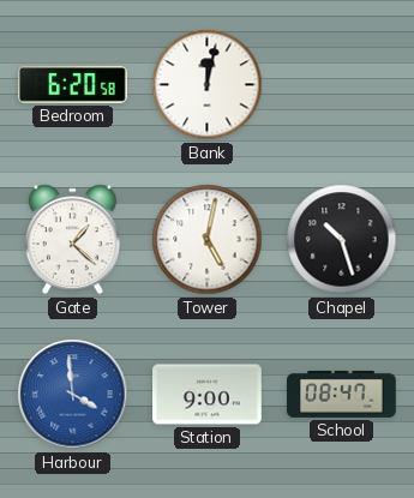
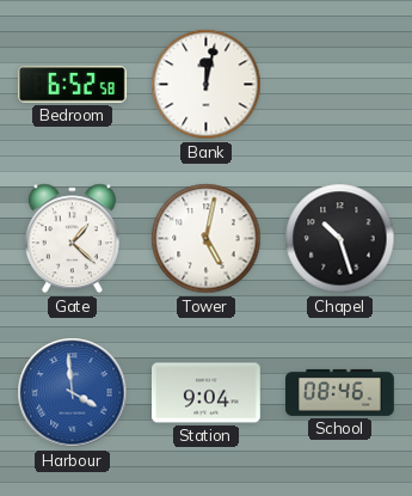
Bedroom: 6:20 -> 6:52
Station: 9:00 -> 9:04
School: 08:47 -> 08:46
